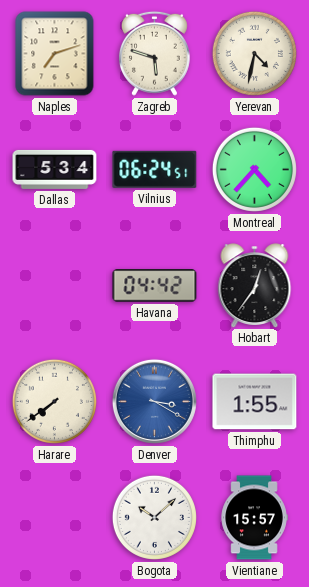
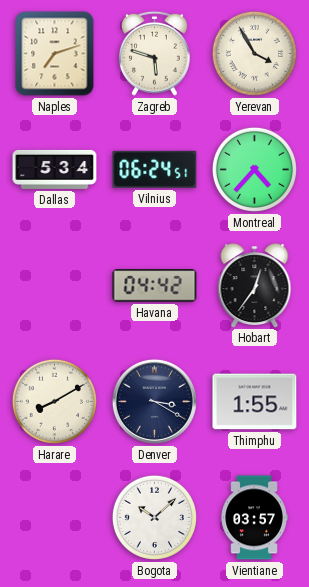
Yerevan: 4:32 -> 3:55
Harare: 7:39 -> 8:10
Denver dial: blue -> navy
Vientiane: 15:57 -> 03:57
